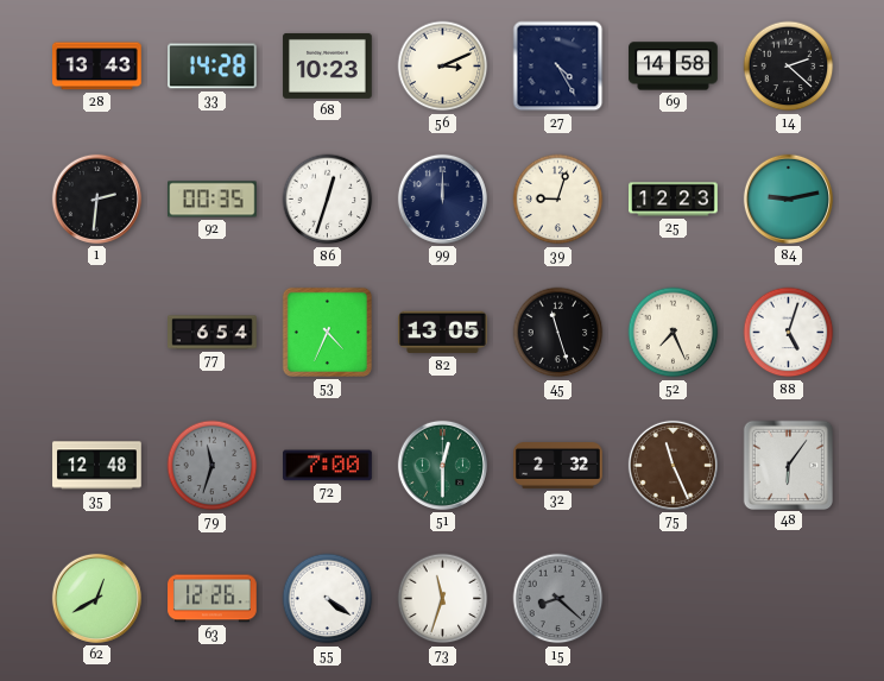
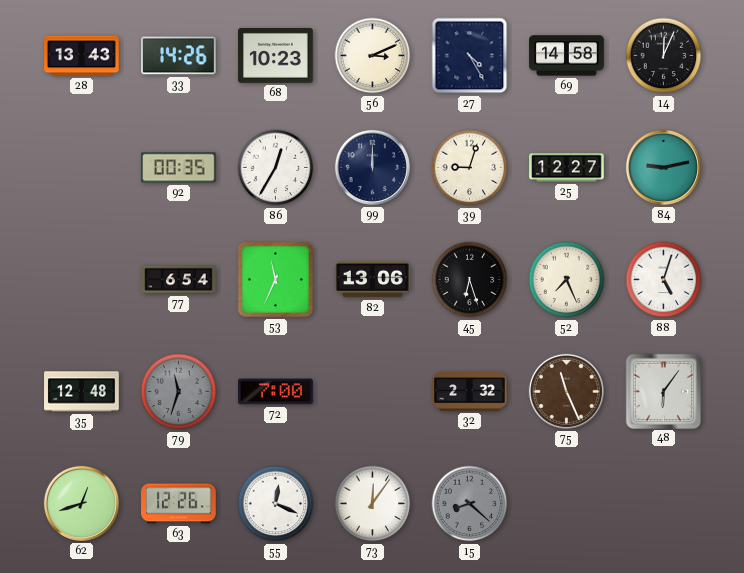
33: 14:28 -> 14:26
14: 2:22 -> 12:04
1: 2:31 -> none
86: 12:33 -> 12:35
25: 12:23 -> 12:27
53: 4:34 -> 11:34
82: 13:05 -> 13:06
45: 11:27 -> 6:27
51: 12:30 -> none
62: 12:40 -> 12:42
55: 4:21 -> 12:19
73: 11:33 -> 12:06
